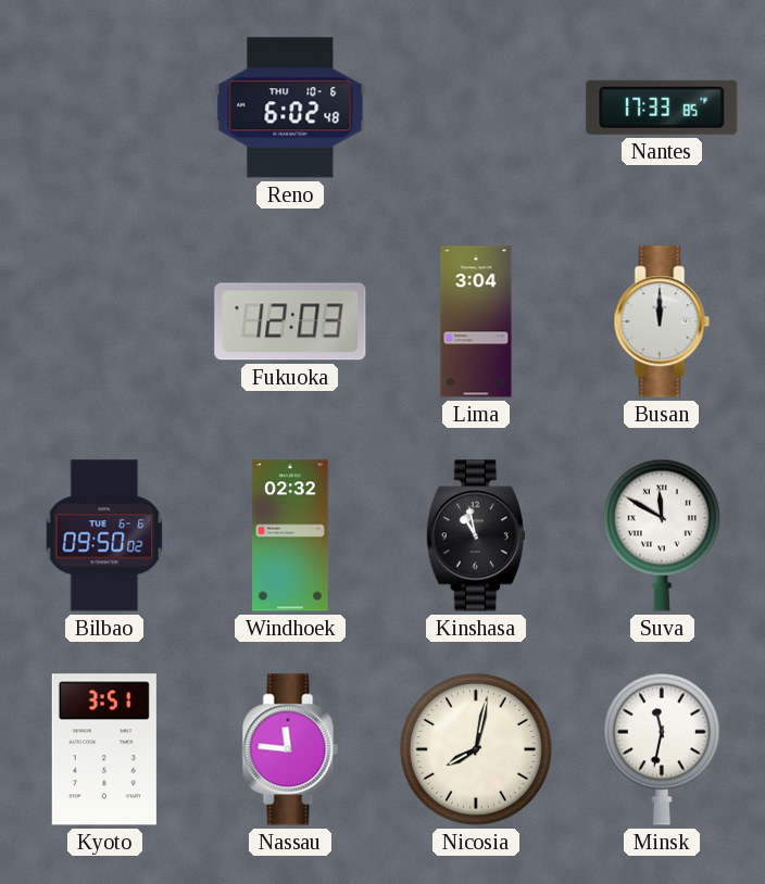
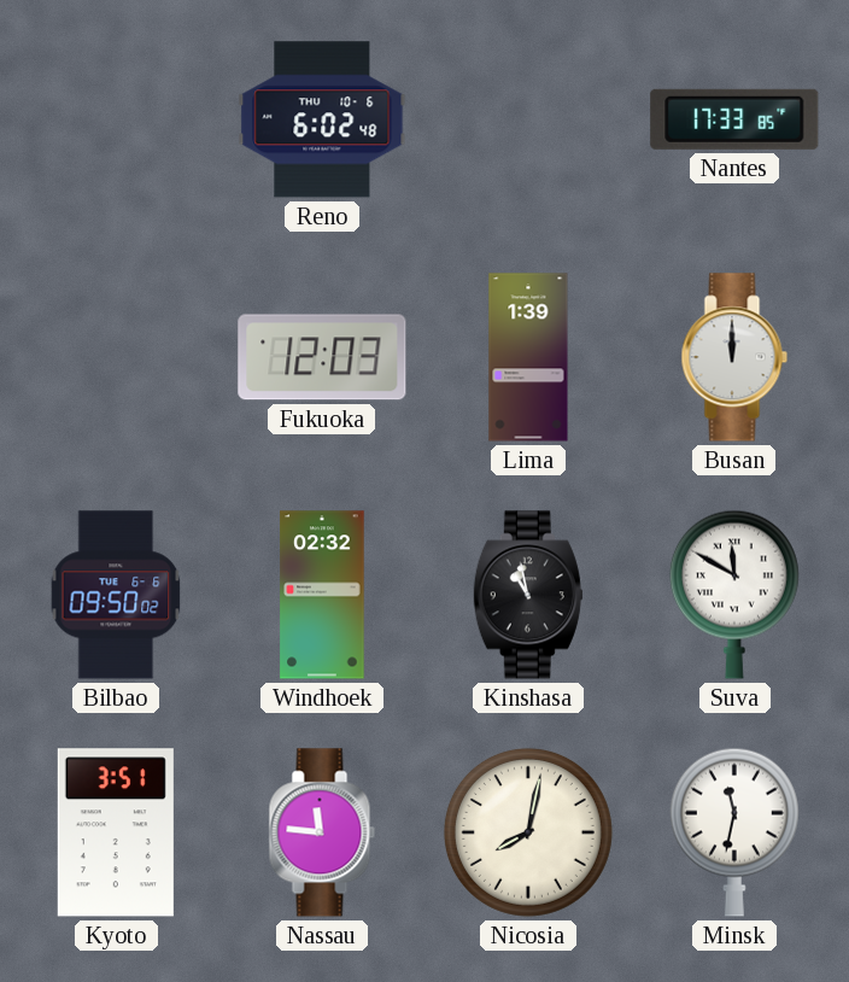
Lima: 3:04 -> 1:39
